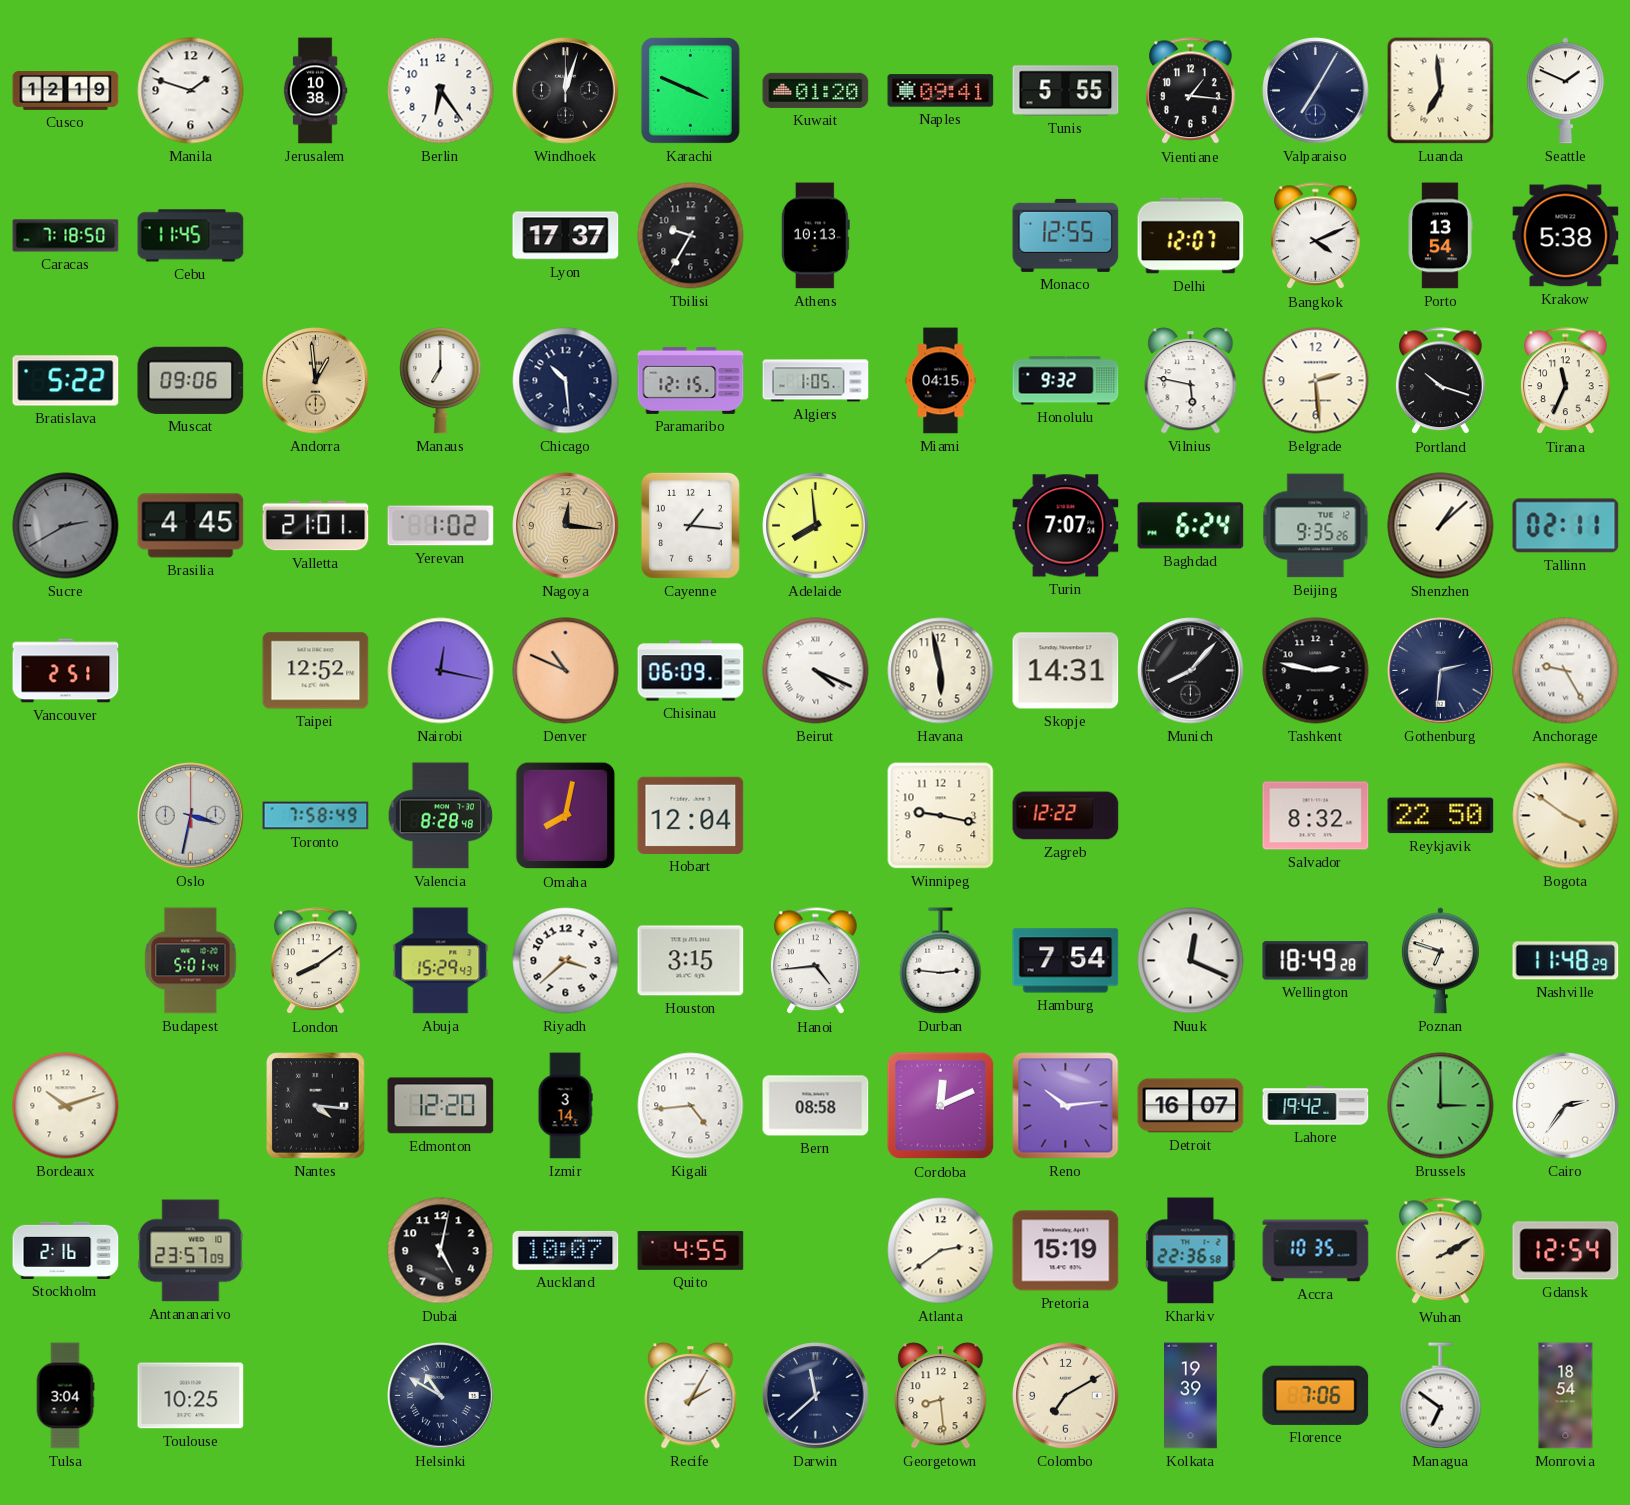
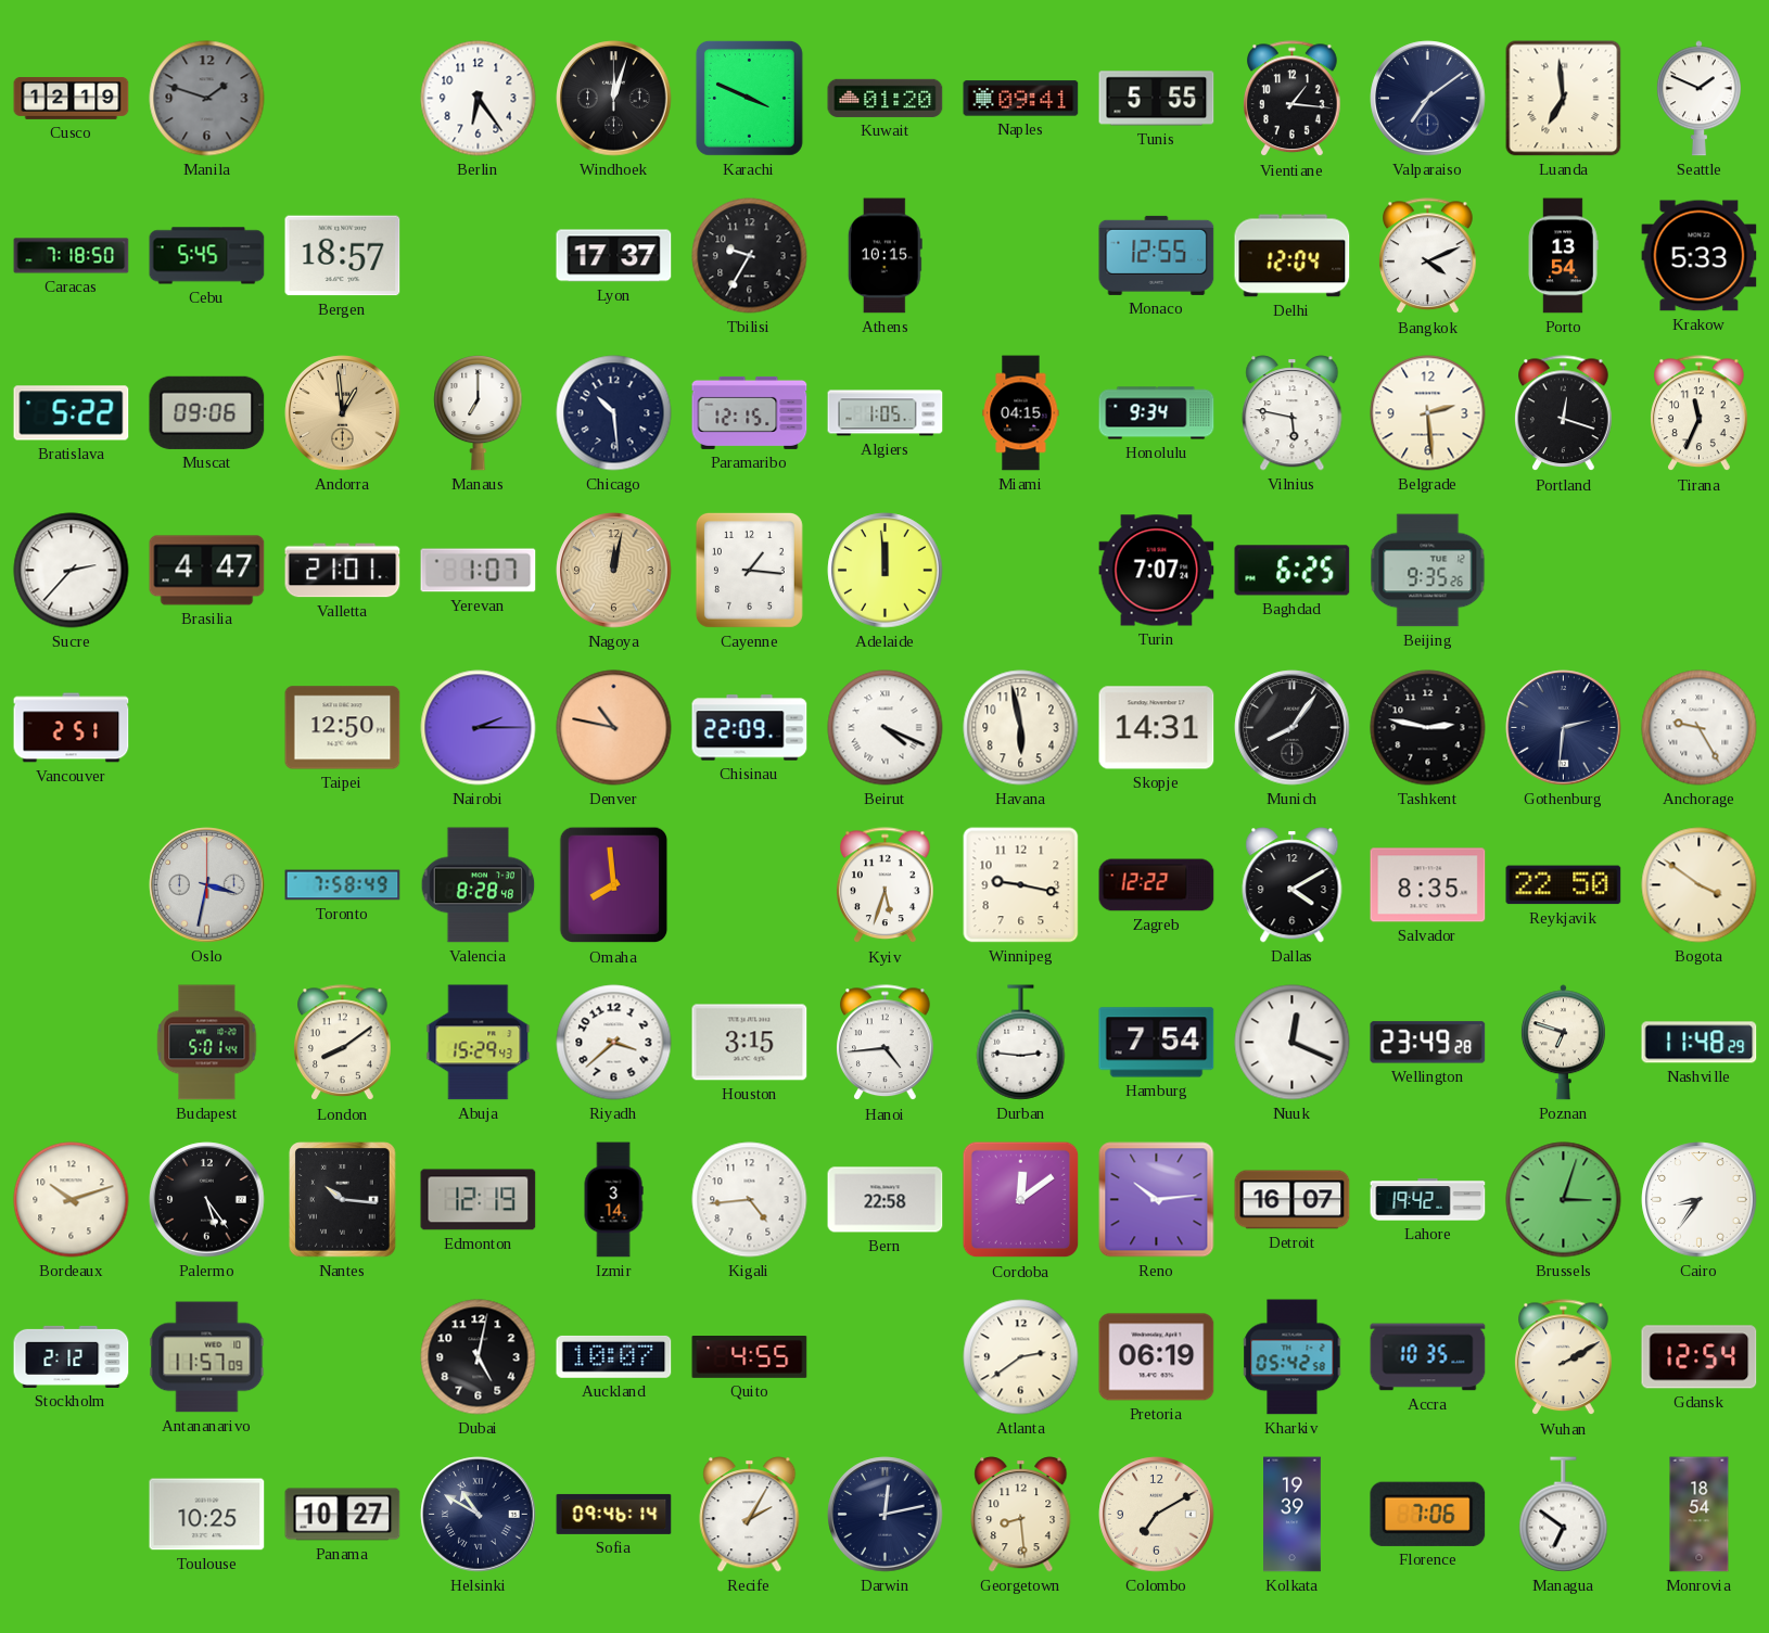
Manila dial: white -> grey
Jerusalem: 10:38 -> none
Valparaiso: 7:05 -> 7:09
Cebu: 11:45 -> 5:45
Bergen: none -> 18:57
Athens: 10:13 -> 10:15
Delhi: 12:07 -> 12:04
Krakow: 5:38 -> 5:33
Honolulu: 9:32 -> 9:34
Portland: 10:18 -> 12:18
Sucre: 2:40 -> 2:37
Sucre dial: grey -> white
Brasilia: 4:45 -> 4:47
Yerevan: 1:02 -> 1:07
Nagoya: 12:16 -> 12:02
Adelaide: 7:59 -> 11:59
Baghdad: 6:24 -> 6:25
Shenzhen: 1:08 -> none
Tallinn: 02:11 -> none
Taipei: 12:52 -> 12:50
Nairobi: 12:17 -> 2:15
Denver: 10:49 -> 10:47
Chisinau: 06:09 -> 22:09
Munich: 8:07 -> 8:06
Omaha: 8:02 -> 7:59
Hobart: 12:04 -> none
Kyiv: none -> 5:33
Dallas: none -> 4:10
Salvador: 8:32 -> 8:35
Wellington: 18:49 -> 23:49
Palermo: none -> 5:24
Nantes: 4:16 -> 10:16
Edmonton: 12:20 -> 12:19
Bern: 08:58 -> 22:58
Cordoba: 12:11 -> 12:09
Brussels: 3:00 -> 3:03
Cairo: 2:36 -> 8:36
Stockholm: 2:16 -> 2:12
Antananarivo: 23:57 -> 11:57
Pretoria: 15:19 -> 06:19
Kharkiv: 22:36 -> 05:42
Tulsa: 3:04 -> none
Panama: none -> 10:27
Sofia: none -> 09:46
Darwin: 11:38 -> 12:13
